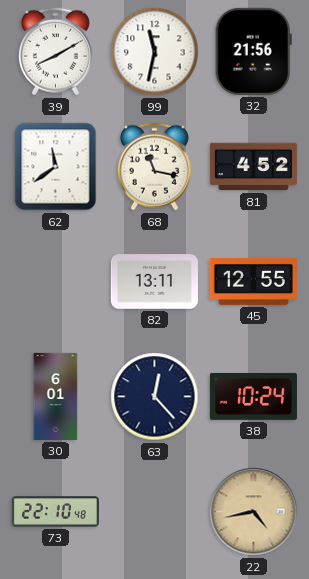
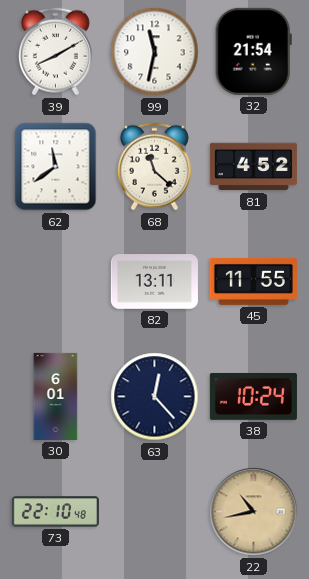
32: 21:56 -> 21:54
68: 11:17 -> 11:22
45: 12:55 -> 11:55
22: 4:43 -> 10:43
